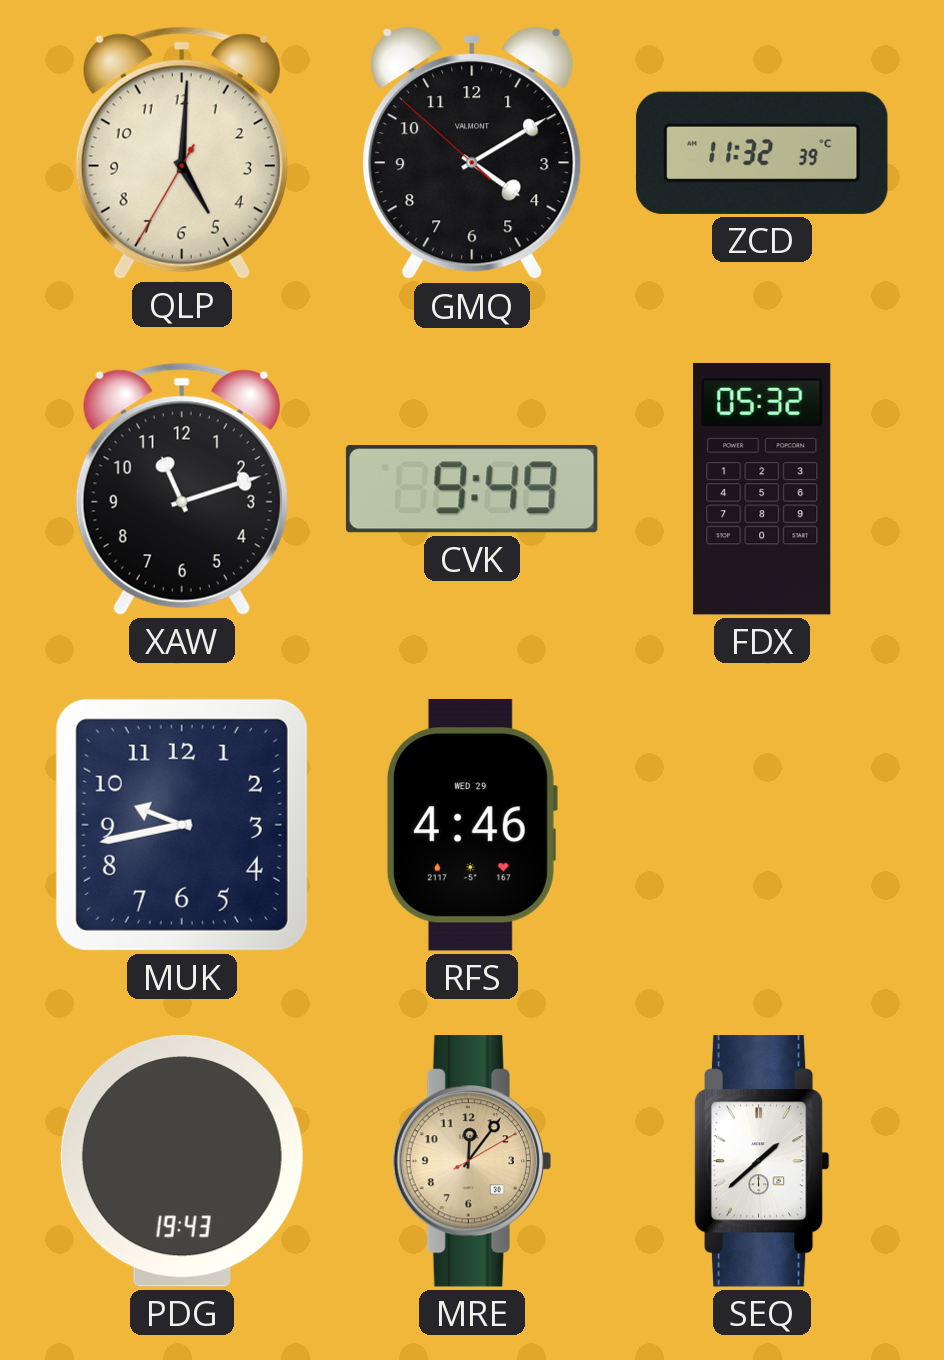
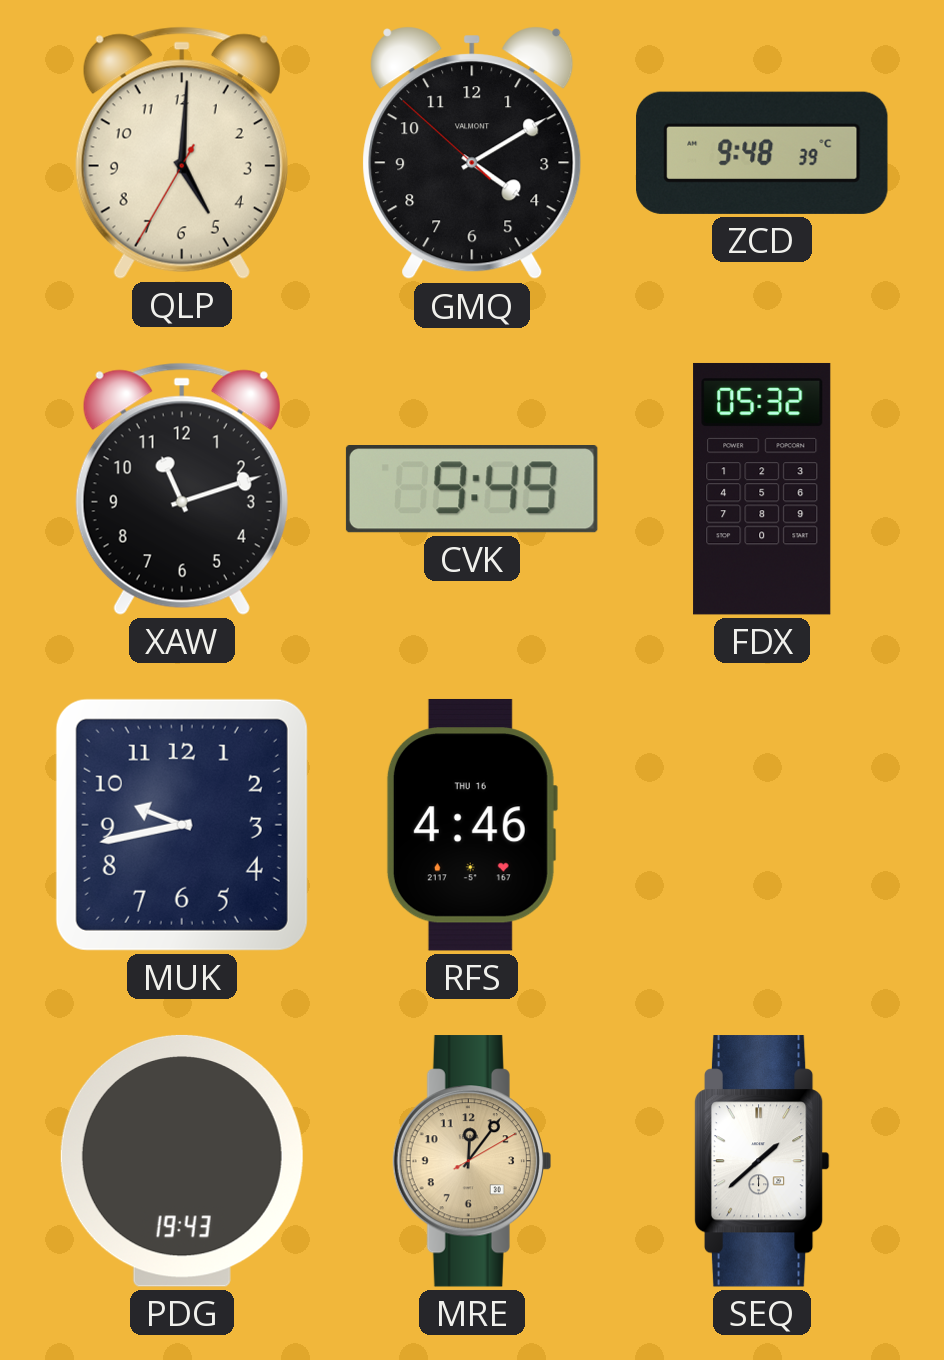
ZCD: 11:32 -> 9:48
RFS date: WED 29 -> THU 16
